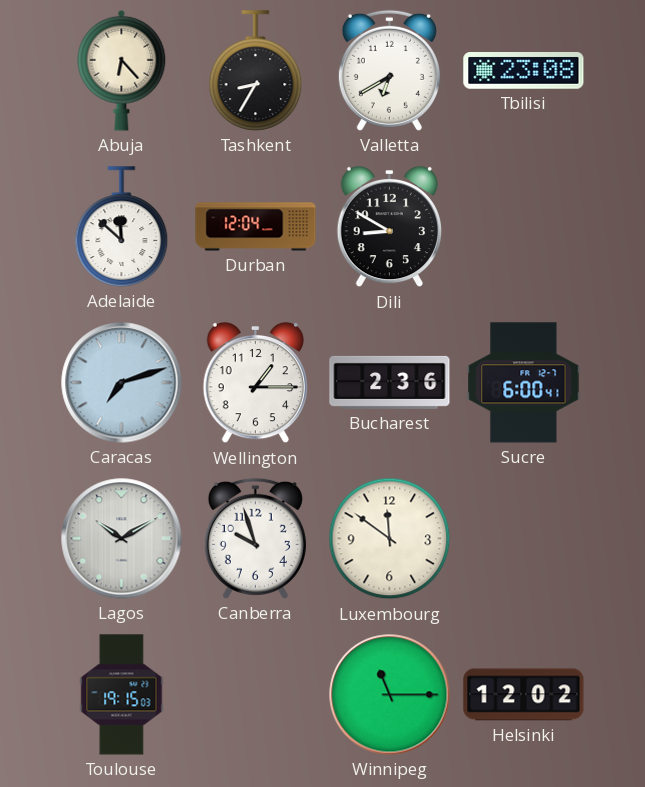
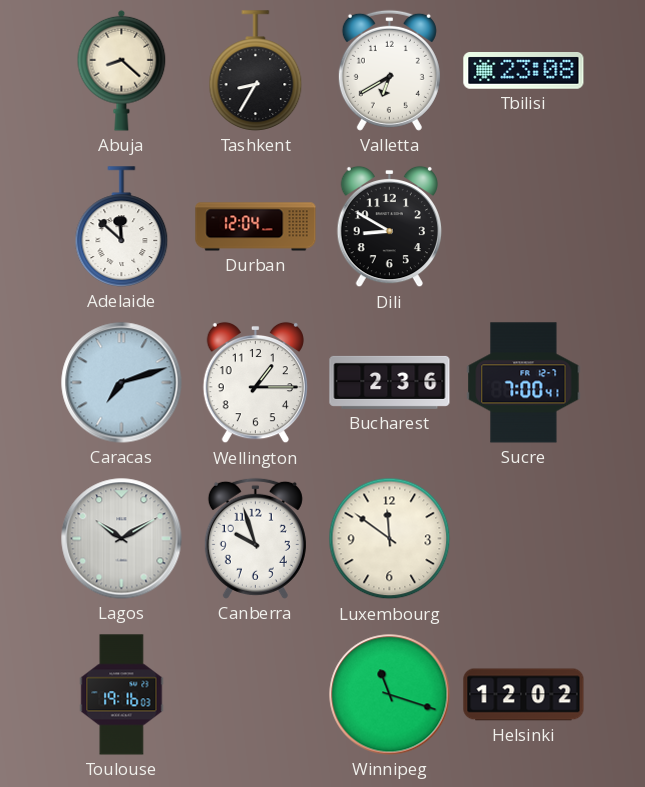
Abuja: 6:23 -> 8:22
Sucre: 6:00 -> 7:00
Toulouse: 19:15 -> 19:16
Winnipeg: 11:15 -> 11:18
